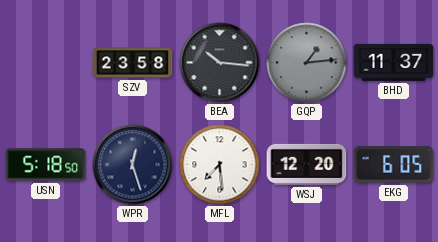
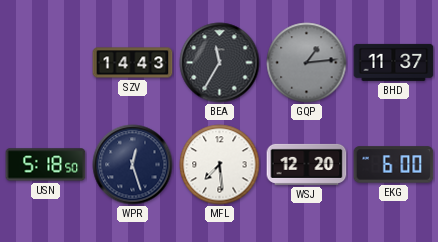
SZV: 23:58 -> 14:43
BEA: 10:16 -> 11:35
EKG: 6:05 -> 6:00
